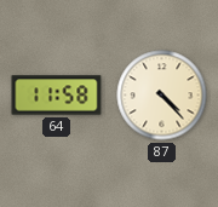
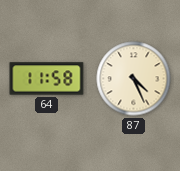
87: 4:23 -> 4:26
